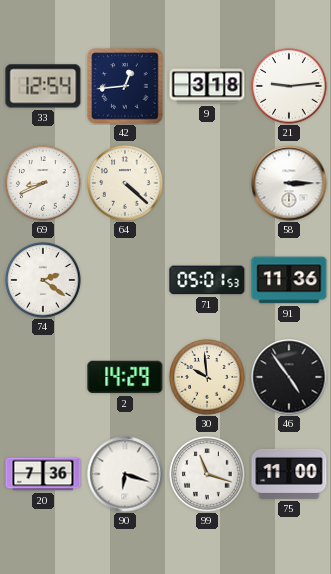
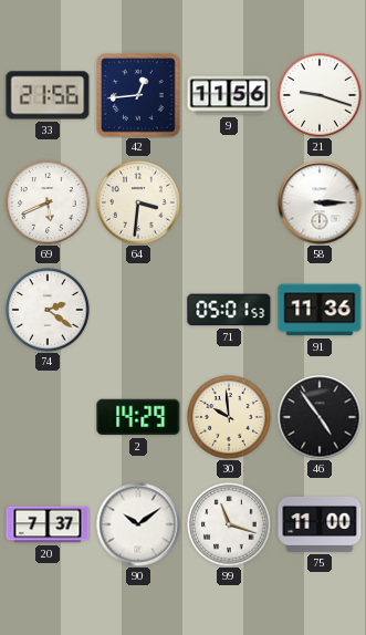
33: 12:54 -> 21:56
9: 3:18 -> 11:56
21: 9:14 -> 9:18
69: 8:41 -> 5:41
64: 4:22 -> 3:31
20: 7:36 -> 7:37
90: 6:18 -> 10:09
